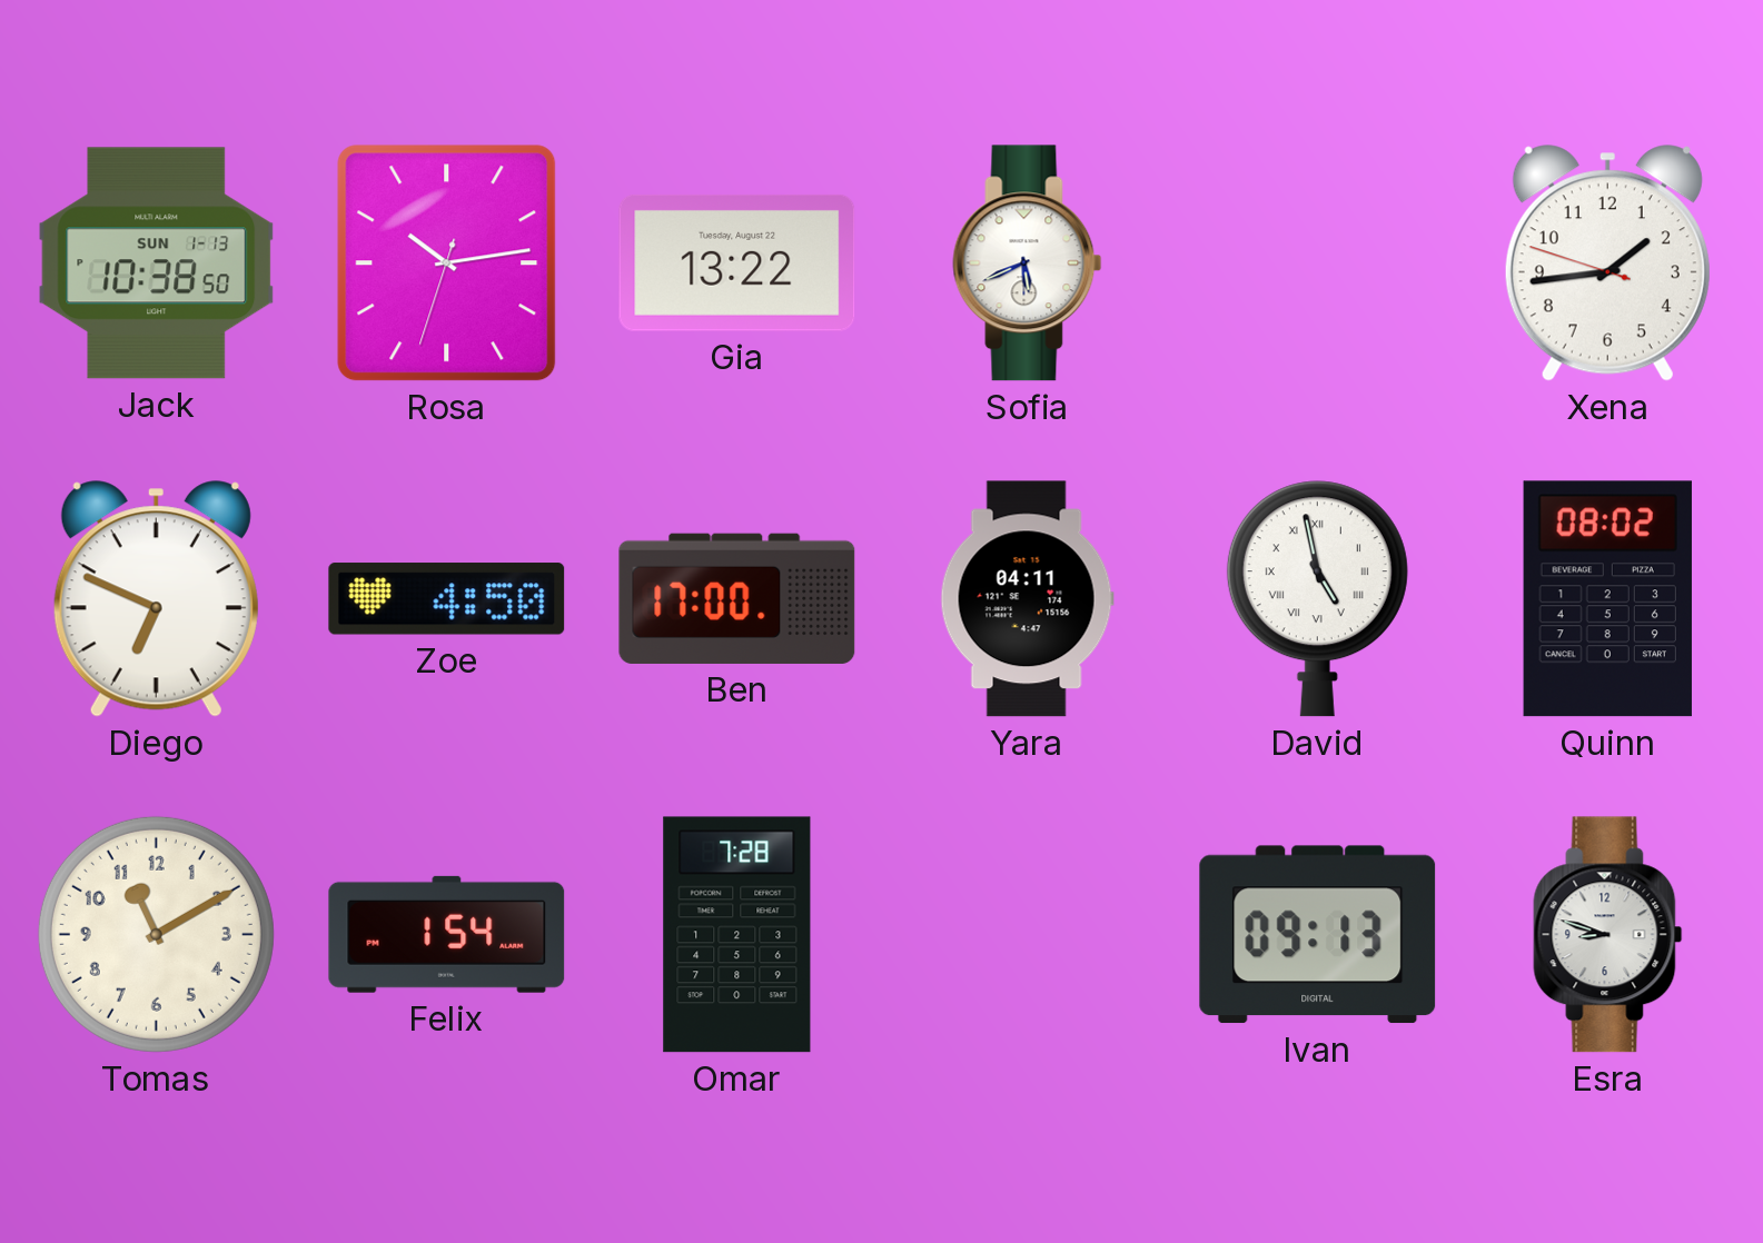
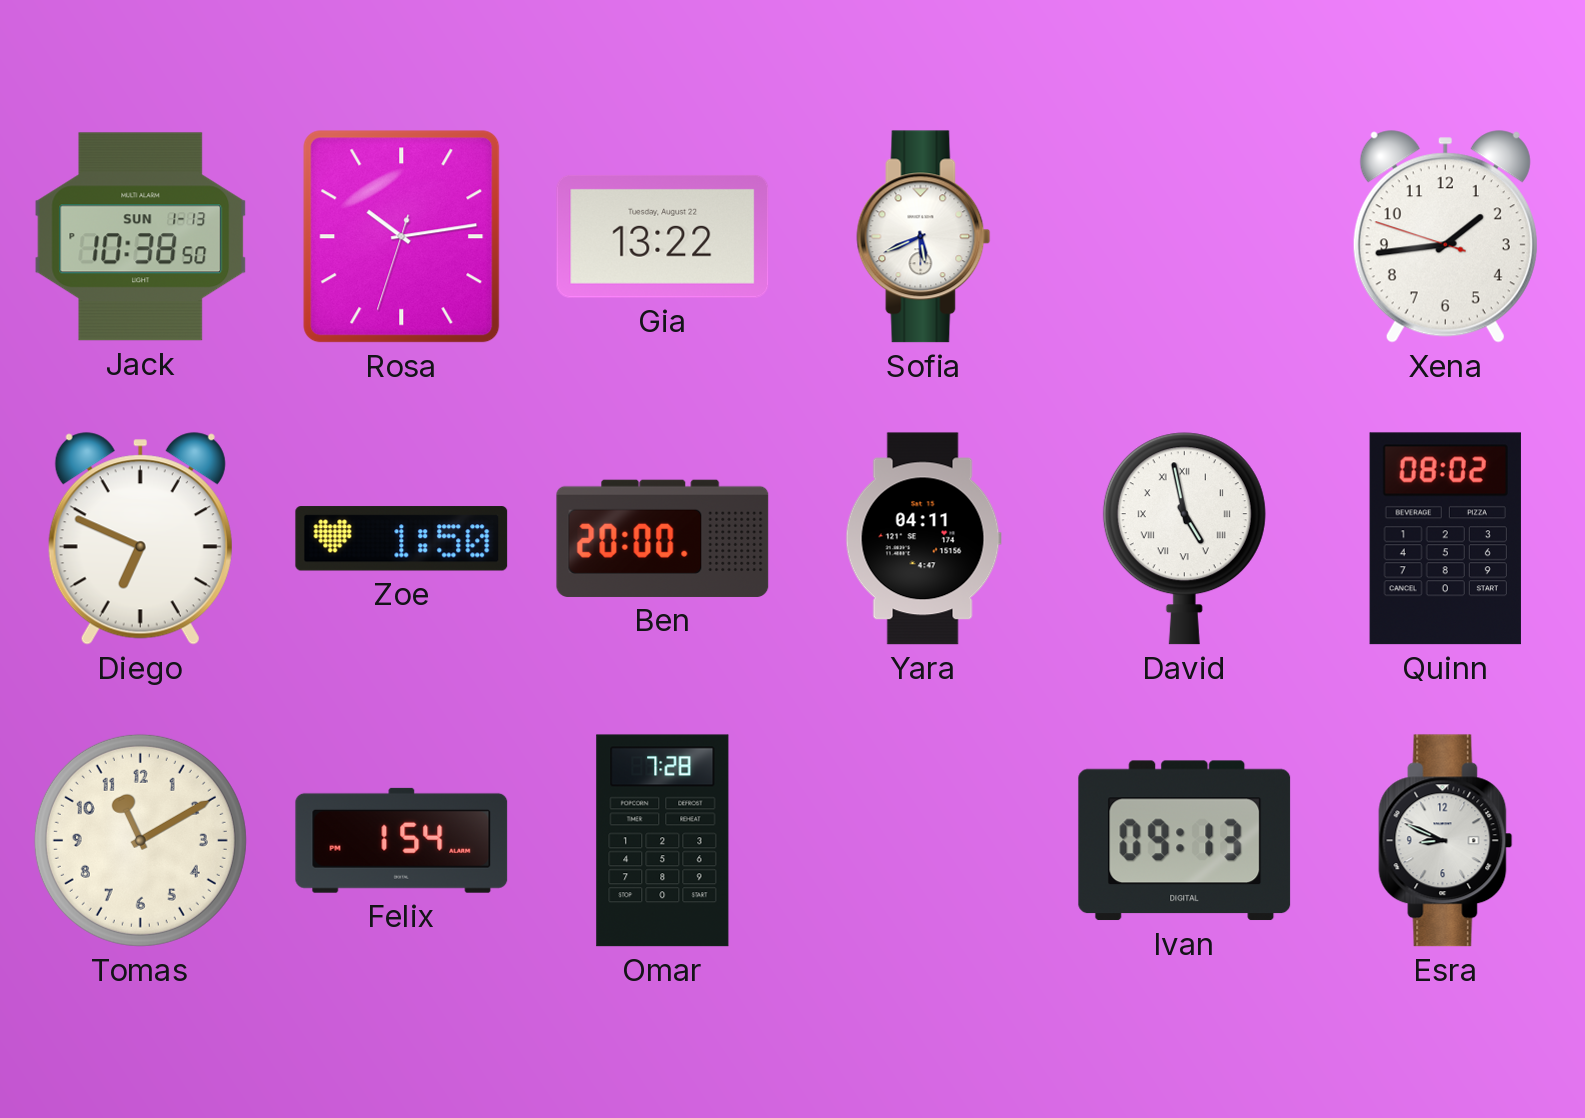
Zoe: 4:50 -> 1:50
Ben: 17:00 -> 20:00
Esra: 8:48 -> 8:49
